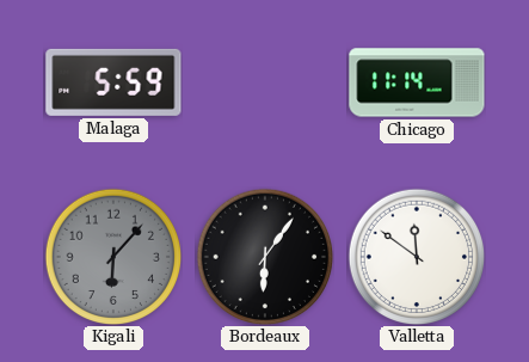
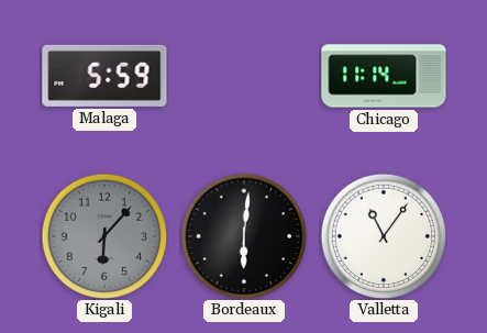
Bordeaux: 6:06 -> 6:01
Valletta: 11:51 -> 11:06
